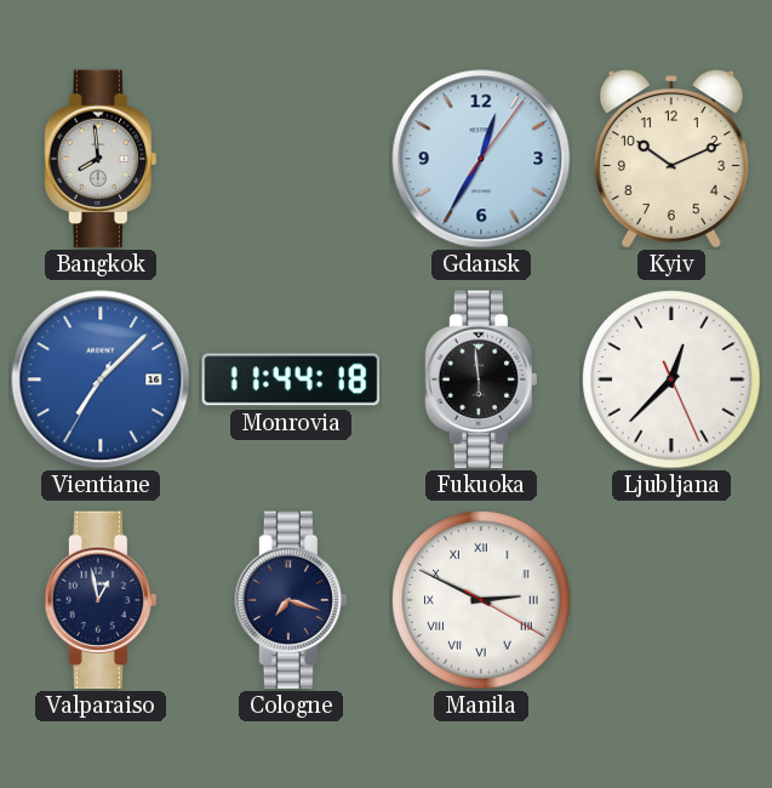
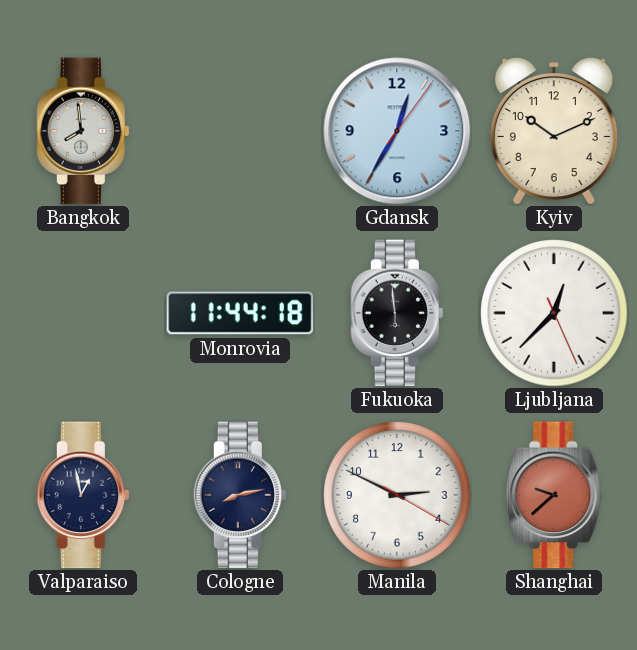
Vientiane: 7:07 -> none
Cologne: 7:18 -> 8:13
Manila numerals: Roman -> Arabic
Shanghai: none -> 9:38
